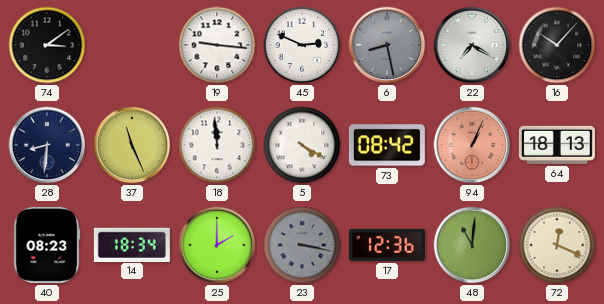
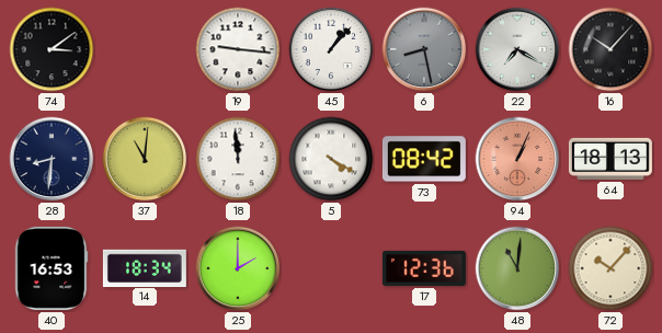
45: 2:49 -> 1:07
37: 11:26 -> 11:01
40: 08:23 -> 16:53
23: 3:17 -> none
72: 12:19 -> 10:07
